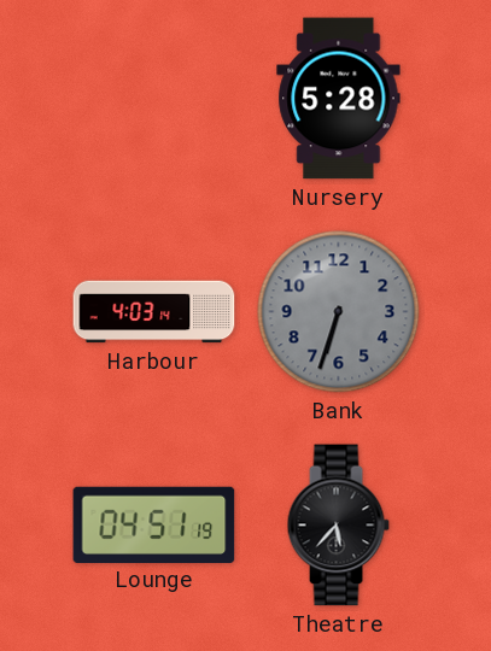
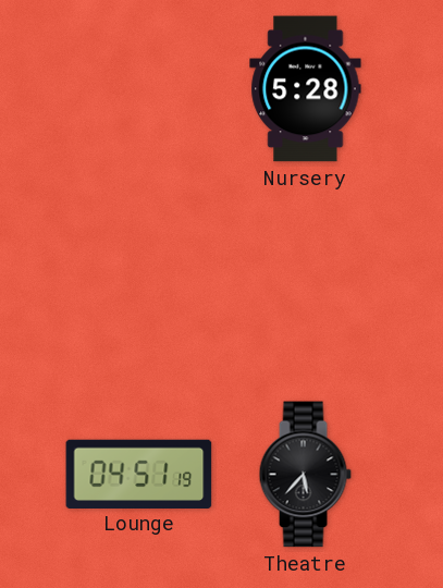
Harbour: 4:03 -> none
Bank: 6:33 -> none
